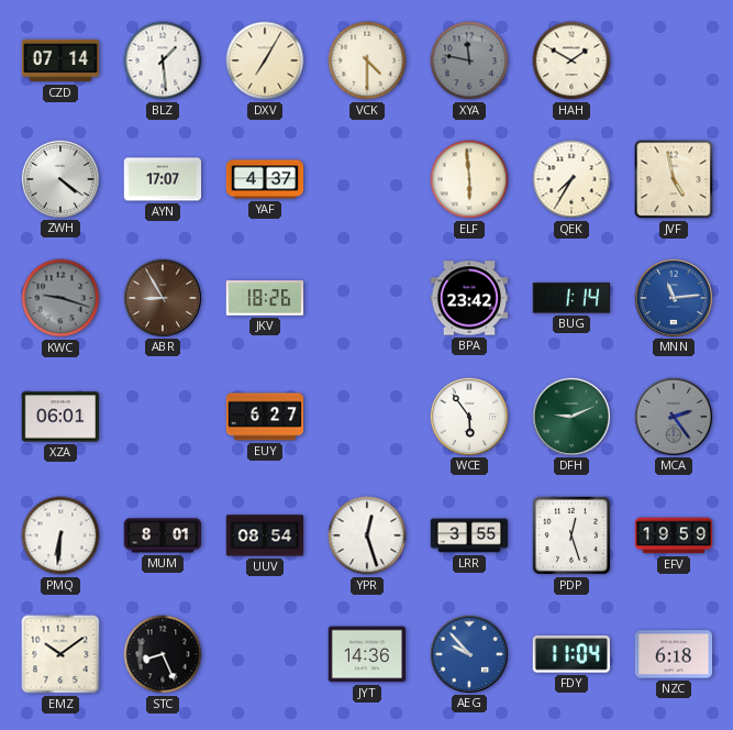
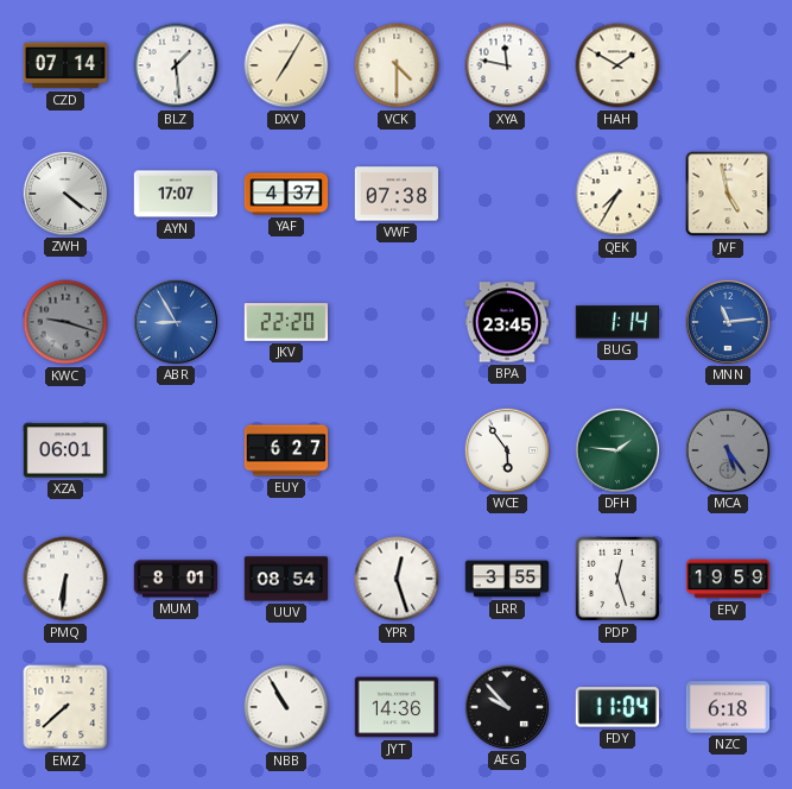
XYA dial: grey -> white
VWF: none -> 07:38
ELF: 5:59 -> none
ABR dial: brown -> blue
JKV: 18:26 -> 22:20
BPA: 23:42 -> 23:45
DFH: 9:11 -> 1:46
MCA: 2:24 -> 5:24
EMZ: 10:09 -> 7:38
STC: 8:26 -> none
NBB: none -> 10:55
AEG dial: blue -> black
